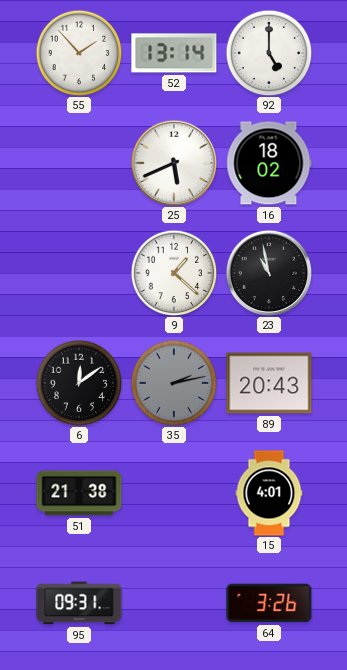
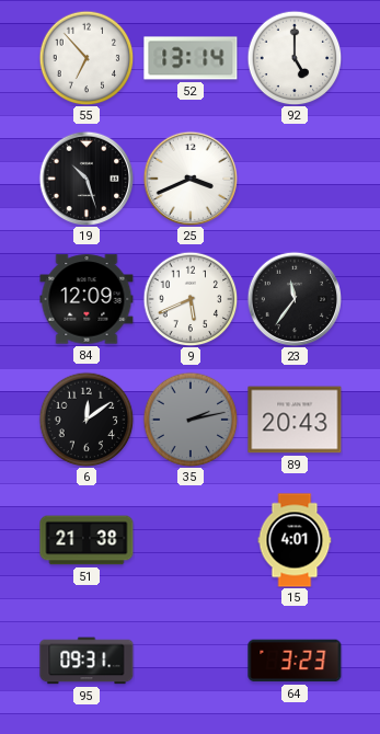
55: 1:53 -> 6:53
19: none -> 10:27
25: 5:41 -> 3:41
16: 18:02 -> none
84: none -> 12:09
9: 1:22 -> 5:41
23: 10:58 -> 11:36
64: 3:26 -> 3:23
